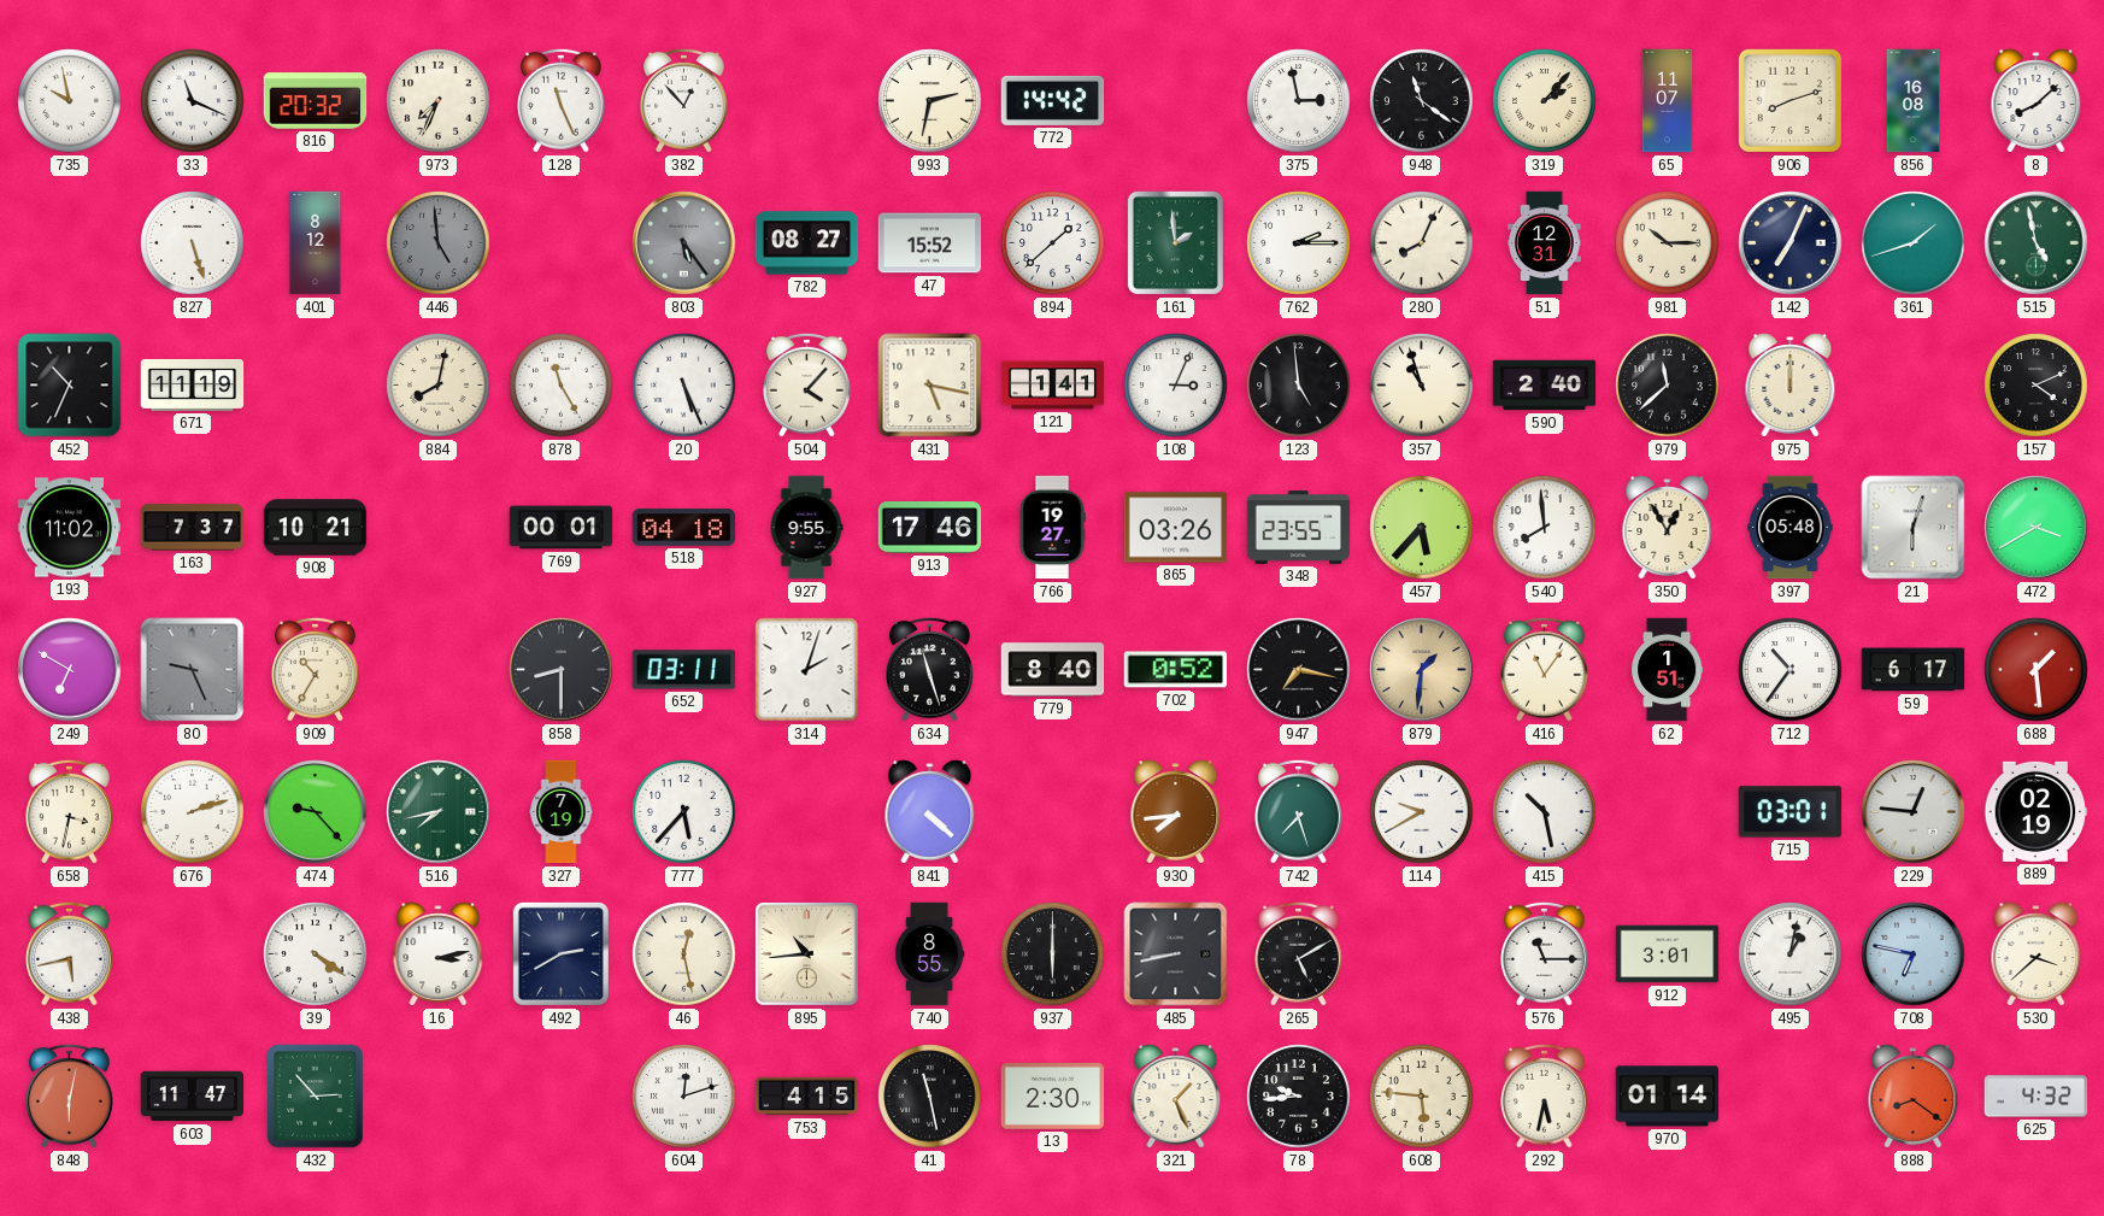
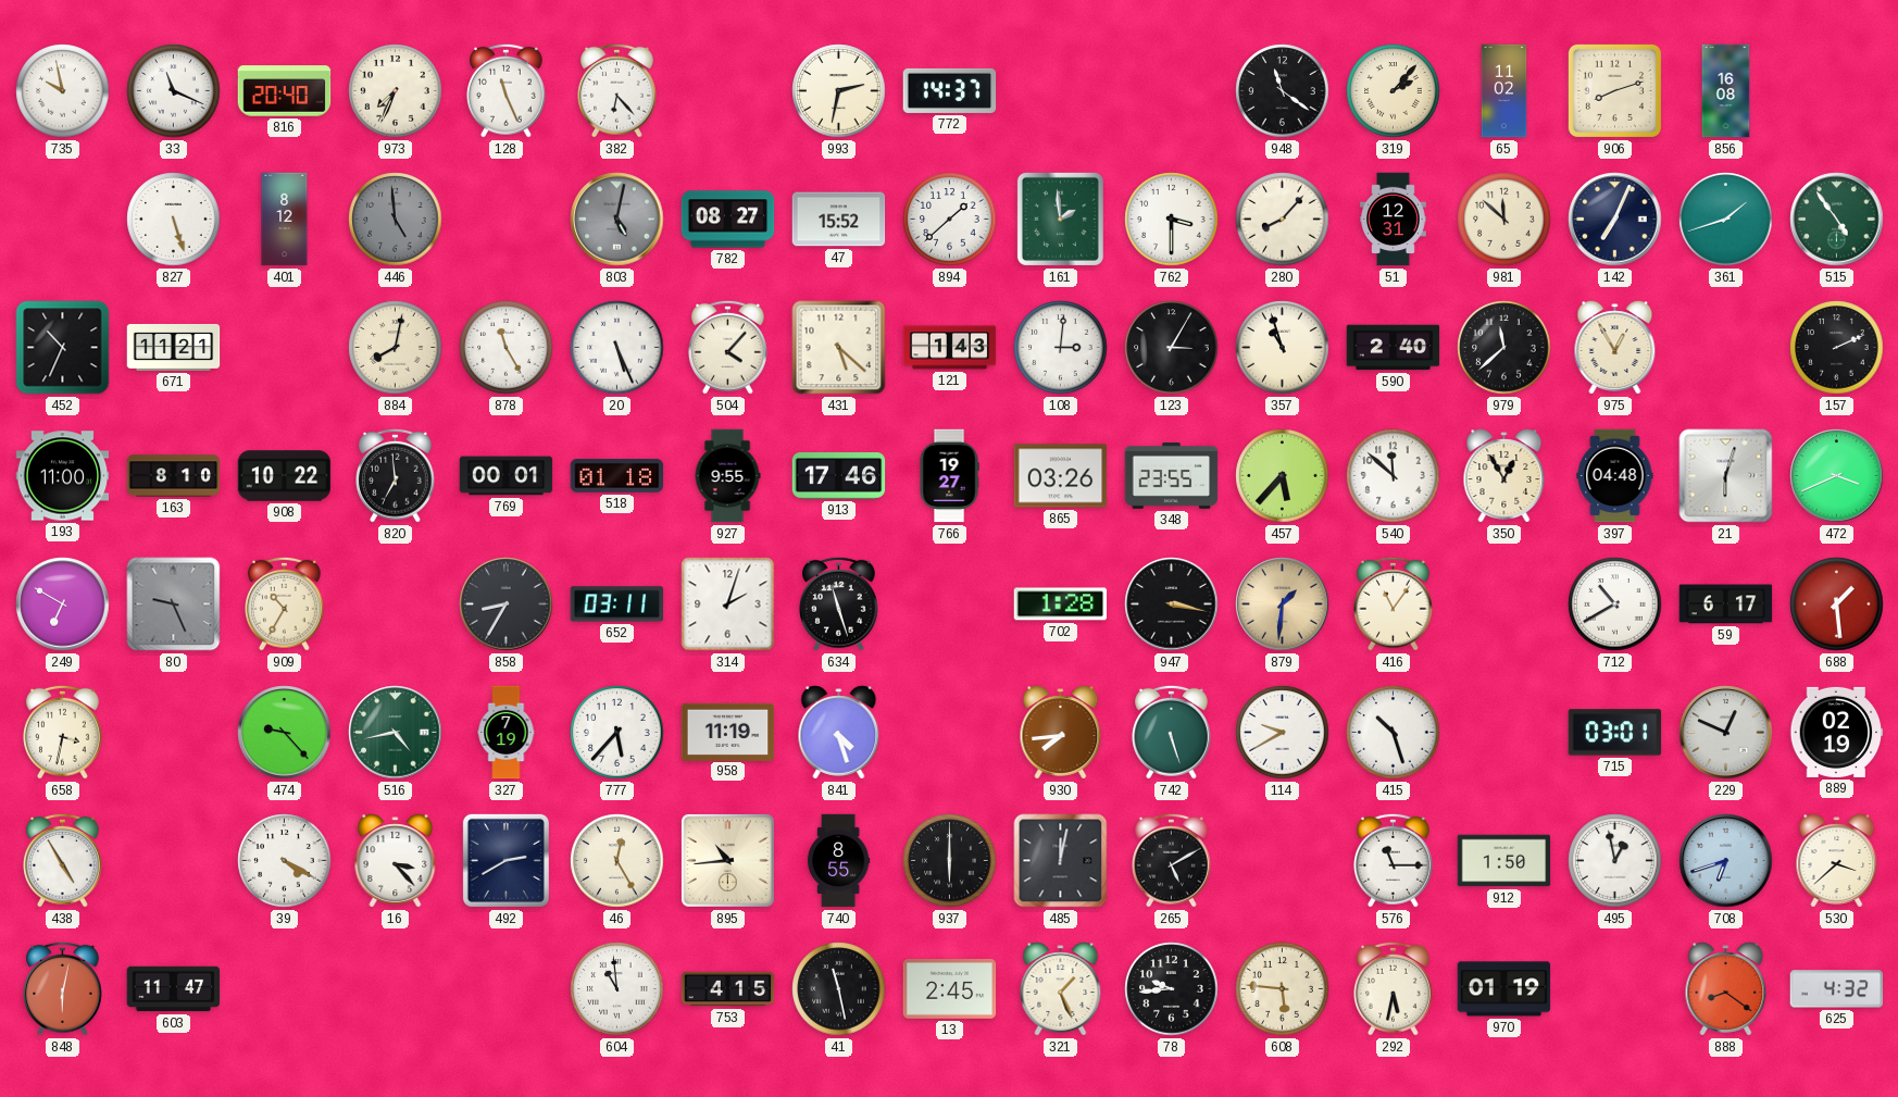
816: 20:32 -> 20:40
382: 12:53 -> 6:23
772: 14:42 -> 14:37
375: 2:58 -> none
65: 11:07 -> 11:02
8: 8:08 -> none
803: 5:24 -> 5:02
762: 2:15 -> 3:30
280: 8:04 -> 8:07
981: 10:15 -> 11:52
515: 4:58 -> 4:54
671: 11:19 -> 11:21
431: 5:17 -> 5:22
121: 1:41 -> 1:43
108: 3:04 -> 3:01
123: 4:59 -> 3:05
975: 12:00 -> 12:55
157: 4:11 -> 2:11
193: 11:02 -> 11:00
163: 7:37 -> 8:10
908: 10:21 -> 10:22
820: none -> 6:59
518: 04:18 -> 01:18
540: 7:59 -> 11:52
397: 05:48 -> 04:48
472: 3:40 -> 3:41
858: 8:30 -> 8:35
779: 8:40 -> none
702: 0:52 -> 1:28
947: 7:17 -> 3:17
62: 1:51 -> none
712: 10:36 -> 10:40
676: 2:12 -> none
516: 7:43 -> 4:43
958: none -> 11:19
841: 4:22 -> 4:27
742: 7:27 -> 5:27
415: 10:28 -> 10:27
229: 12:46 -> 12:49
438: 5:43 -> 4:55
39: 4:21 -> 4:20
16: 3:13 -> 3:23
46: 12:28 -> 12:25
485: 8:43 -> 12:02
912: 3:01 -> 1:50
495: 1:02 -> 12:58
708: 6:47 -> 6:42
432: 2:53 -> none
604: 12:12 -> 10:59
13: 2:30 -> 2:45
970: 01:14 -> 01:19
